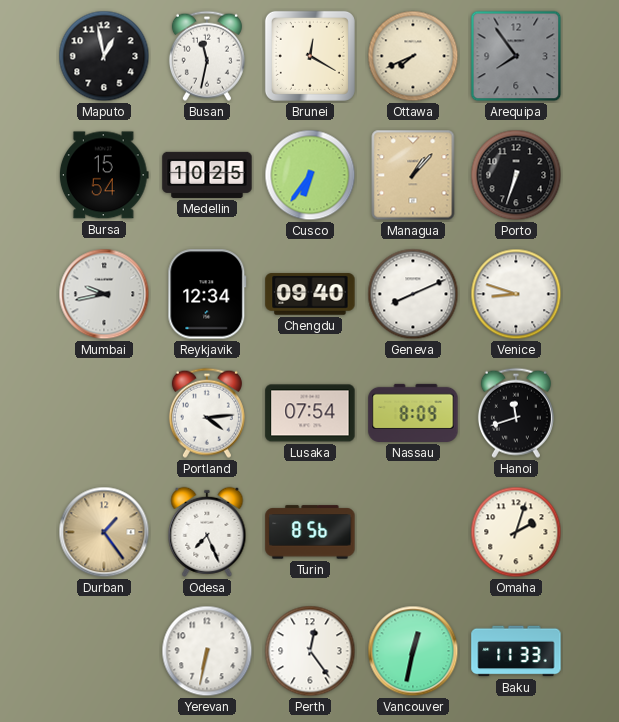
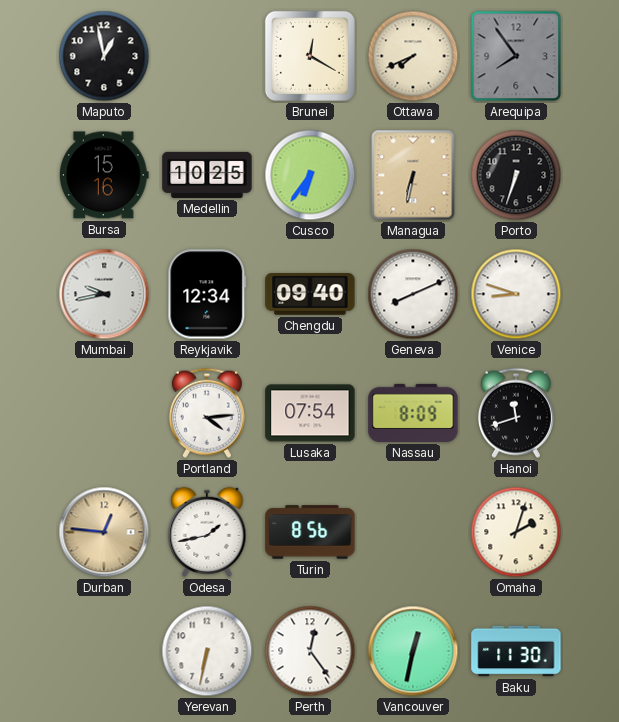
Busan: 11:32 -> none
Bursa: 15:54 -> 15:16
Managua: 1:07 -> 6:32
Durban: 1:24 -> 12:46
Odesa: 7:26 -> 1:43
Baku: 11:33 -> 11:30
